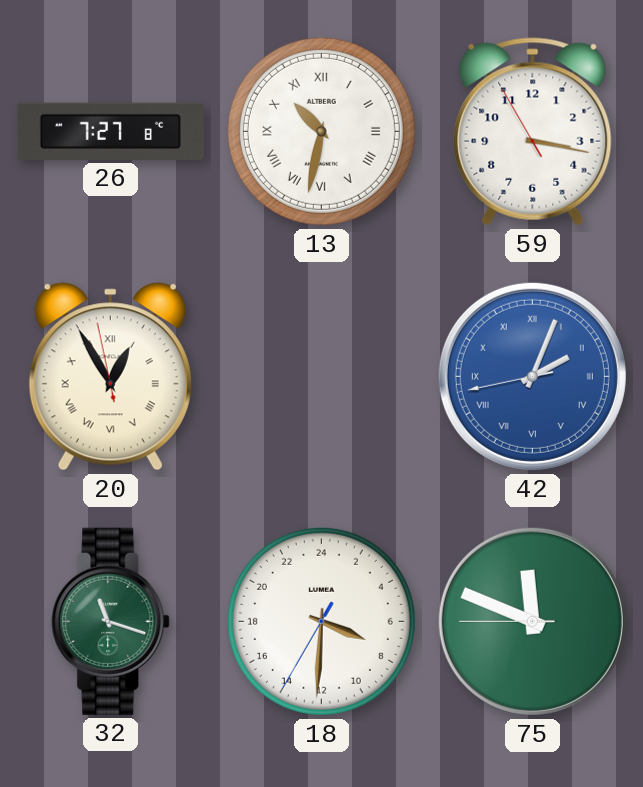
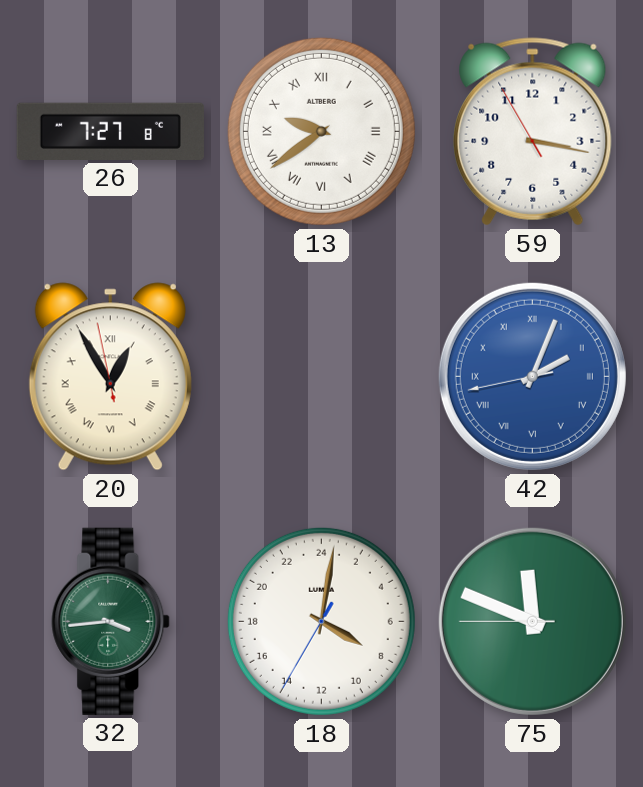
13: 10:32 -> 9:39
32: 11:18 -> 3:44
18: 7:30 -> 8:01
